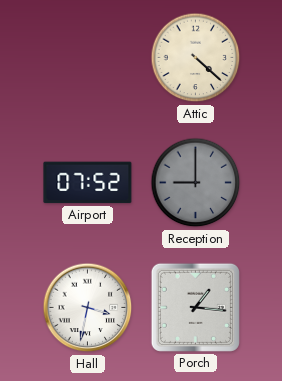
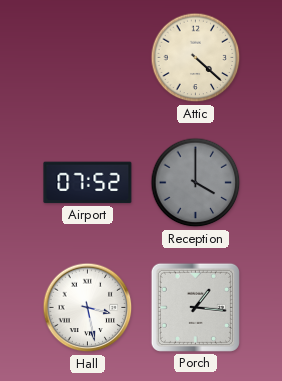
Reception: 9:00 -> 4:00
Hall: 3:32 -> 3:28
